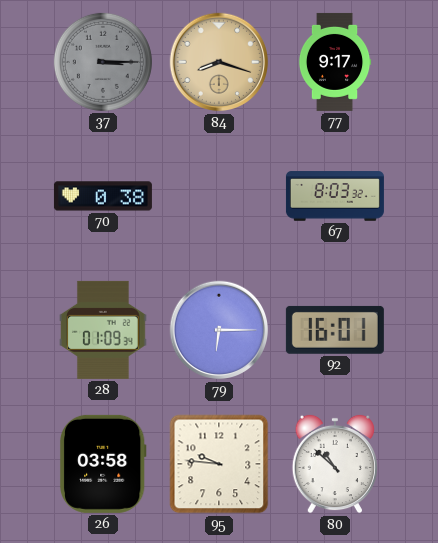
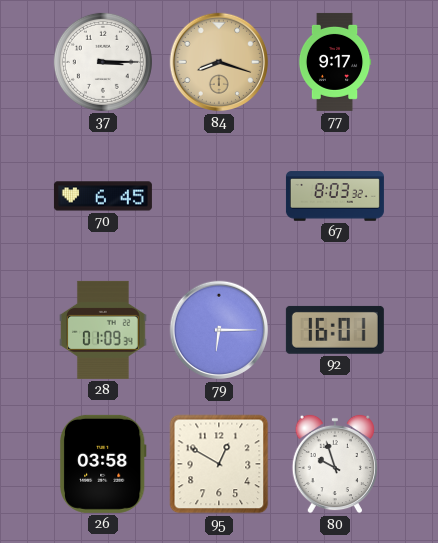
37 dial: grey -> white
70: 0:38 -> 6:45
95: 9:46 -> 12:50
80: 10:52 -> 9:57
